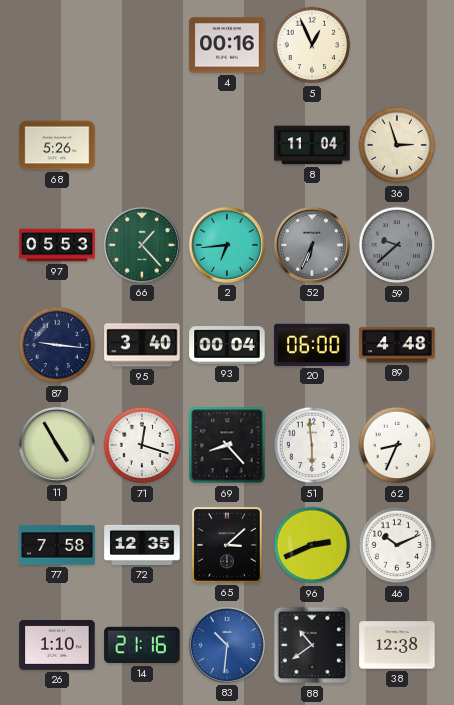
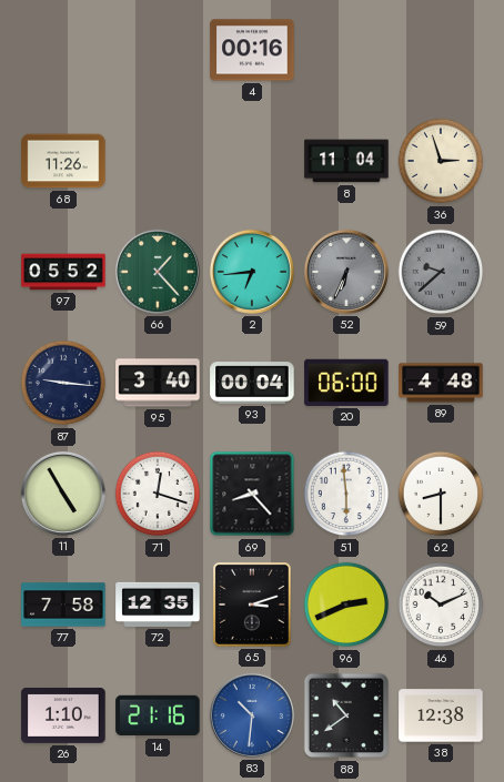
5: 12:56 -> none
68: 5:26 -> 11:26
97: 05:53 -> 05:52
62: 8:34 -> 8:30
65: 3:08 -> 3:12
